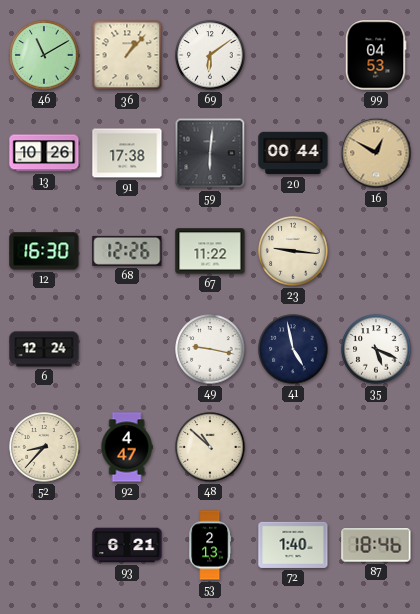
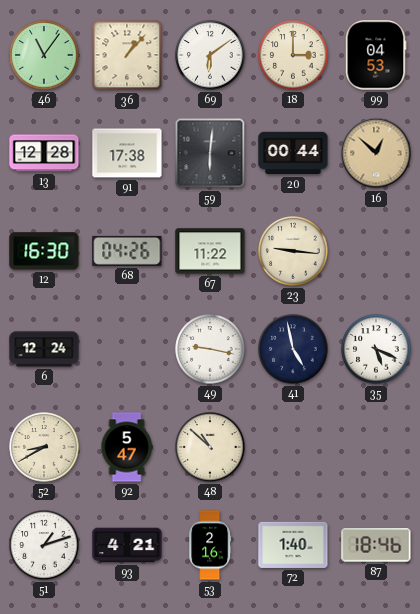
46: 11:10 -> 11:06
18: none -> 3:00
13: 10:26 -> 12:28
16: 12:50 -> 12:52
68: 12:26 -> 04:26
52: 8:37 -> 8:40
92: 4:47 -> 5:47
51: none -> 1:12
93: 6:21 -> 4:21
53: 2:13 -> 2:16
